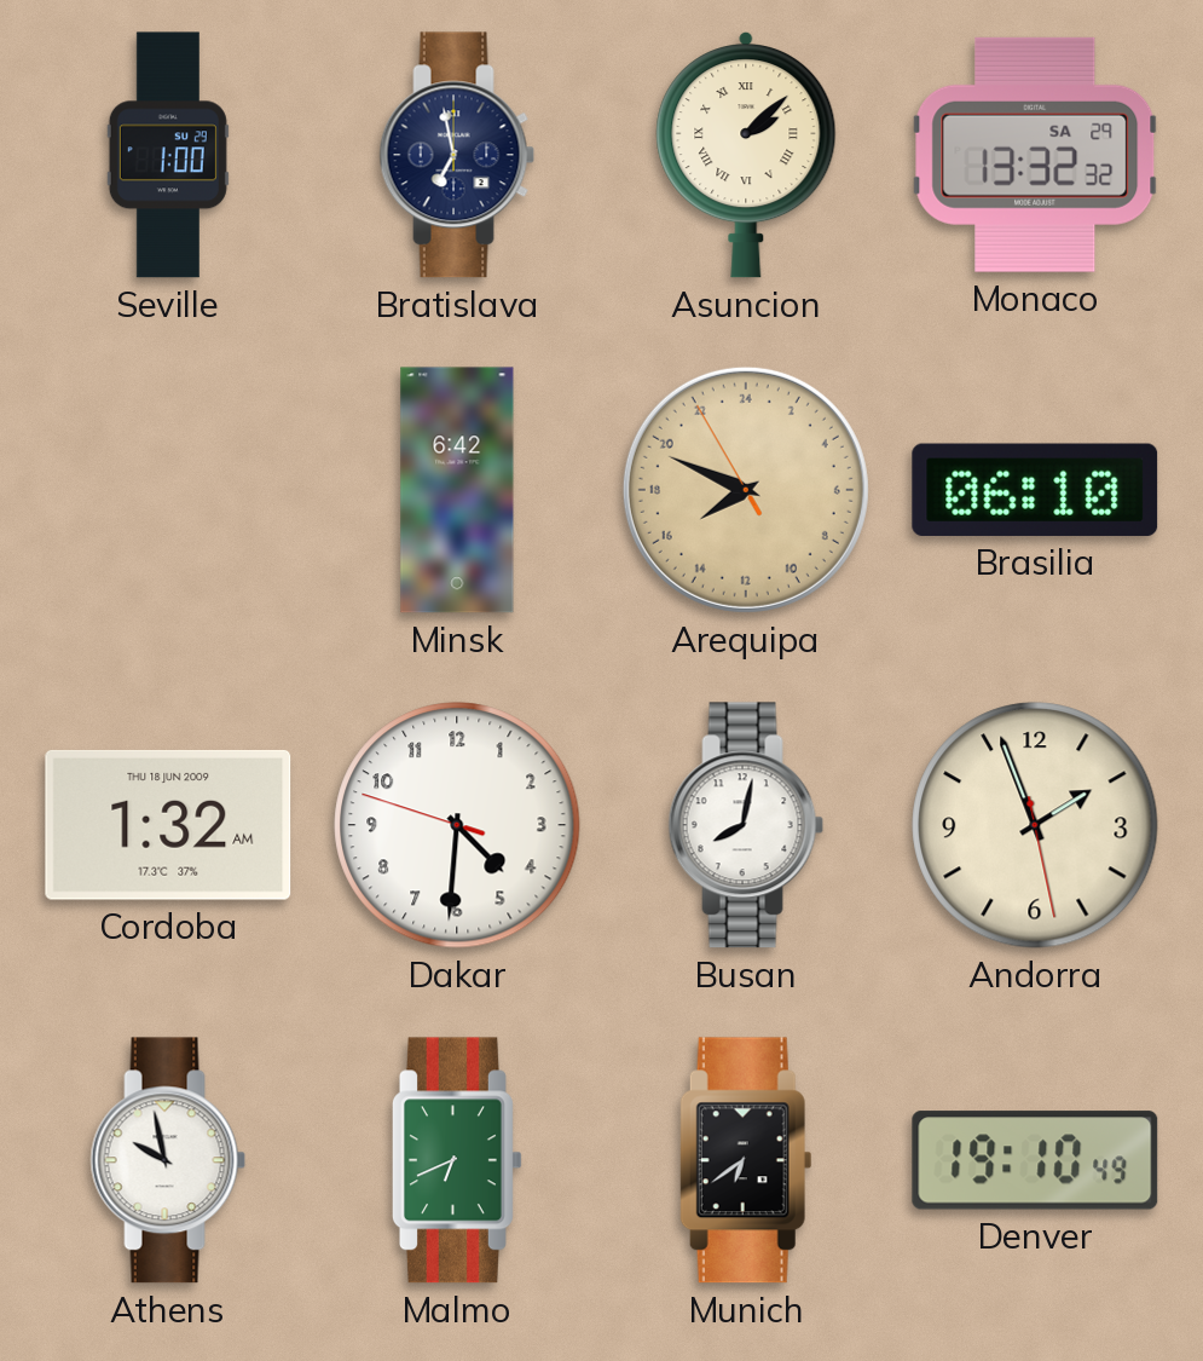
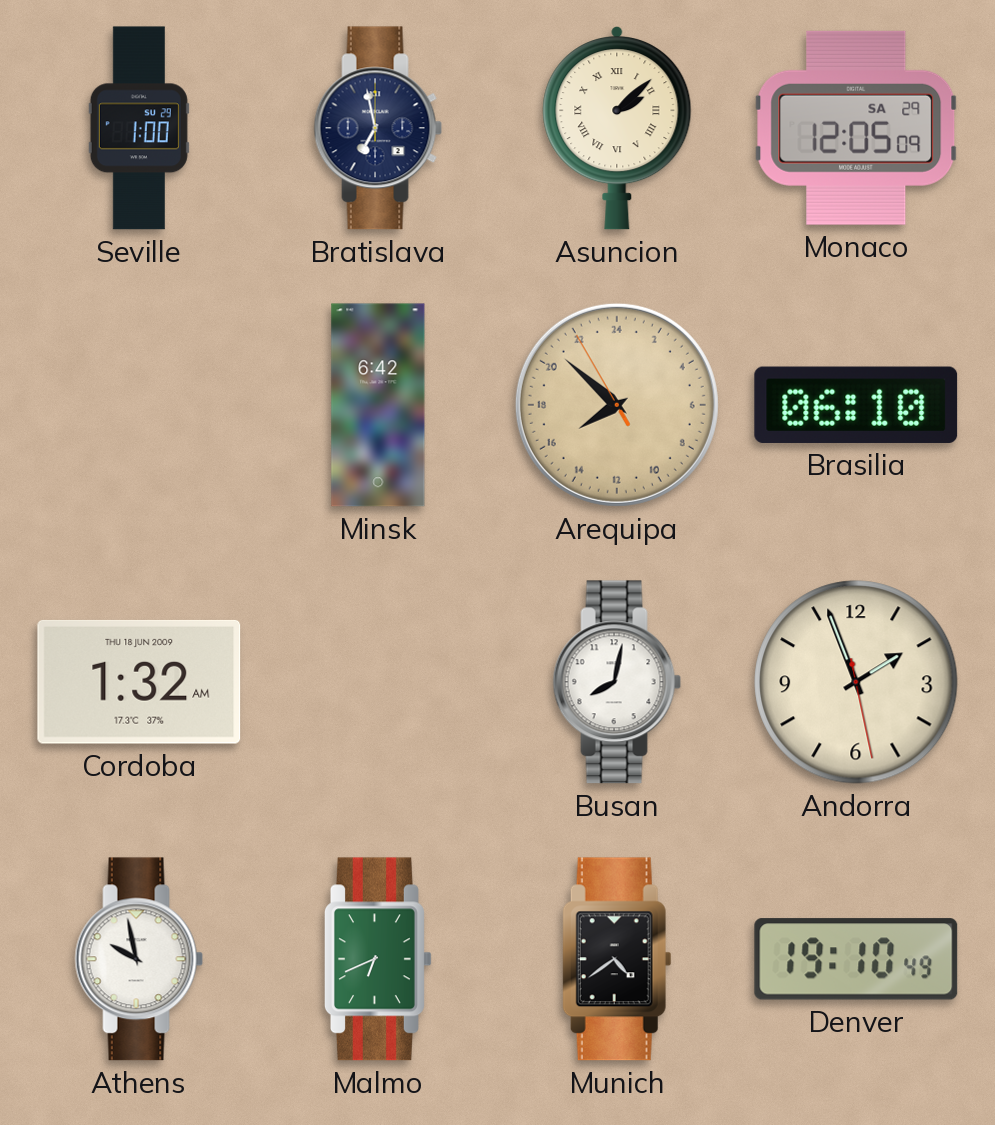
Monaco: 13:32 -> 12:05
Arequipa: 15:48 -> 15:51
Dakar: 4:30 -> none
Munich: 6:39 -> 4:39
